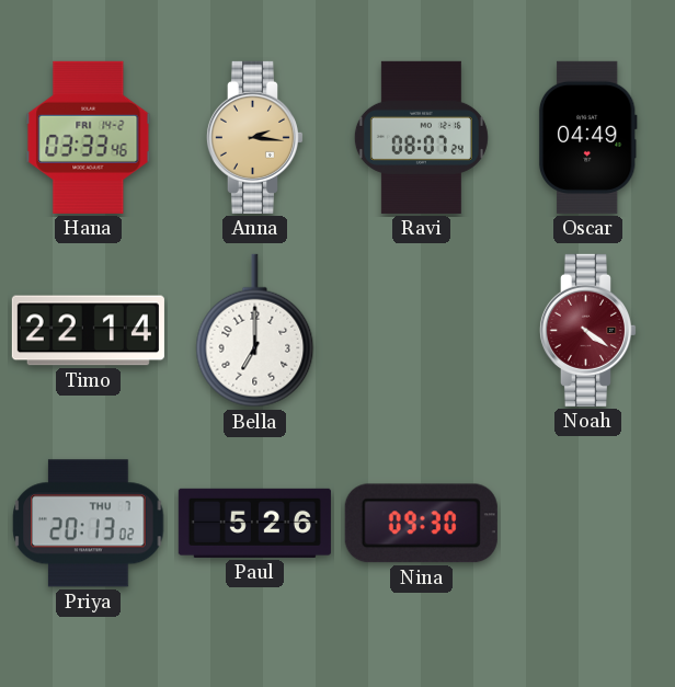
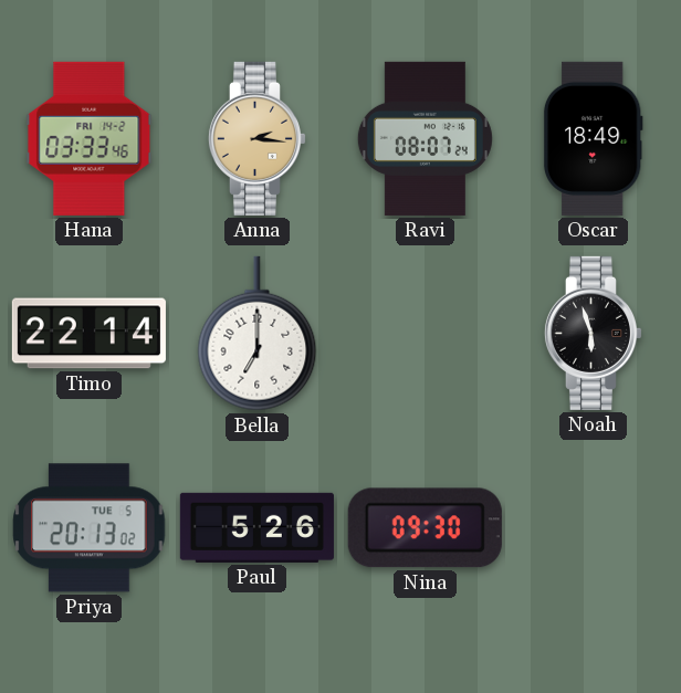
Oscar: 04:49 -> 18:49
Noah: 4:21 -> 5:57
Noah dial: burgundy -> black
Priya date: THU 7 -> TUE 5
